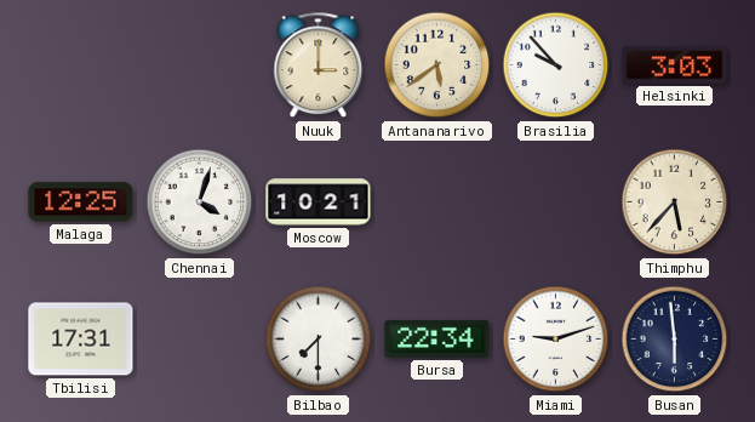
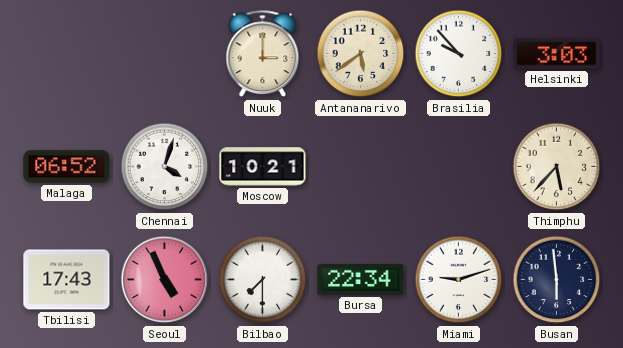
Malaga: 12:25 -> 06:52
Tbilisi: 17:31 -> 17:43
Seoul: none -> 4:56
